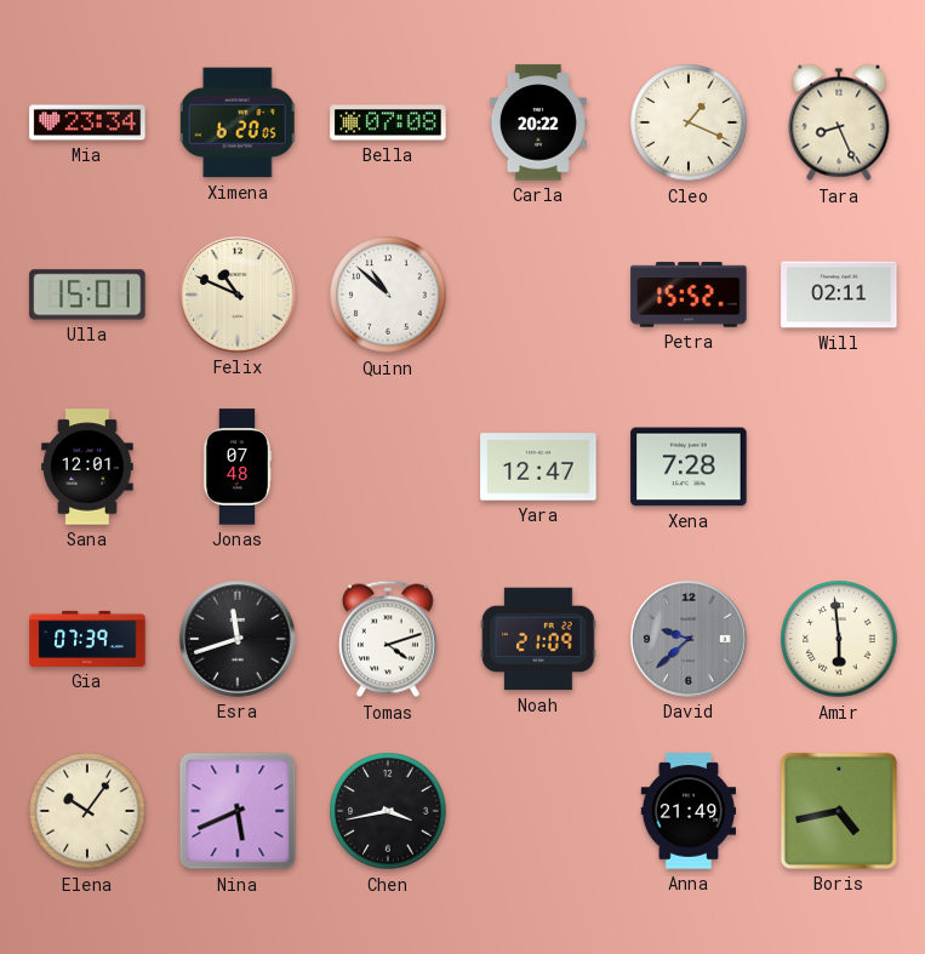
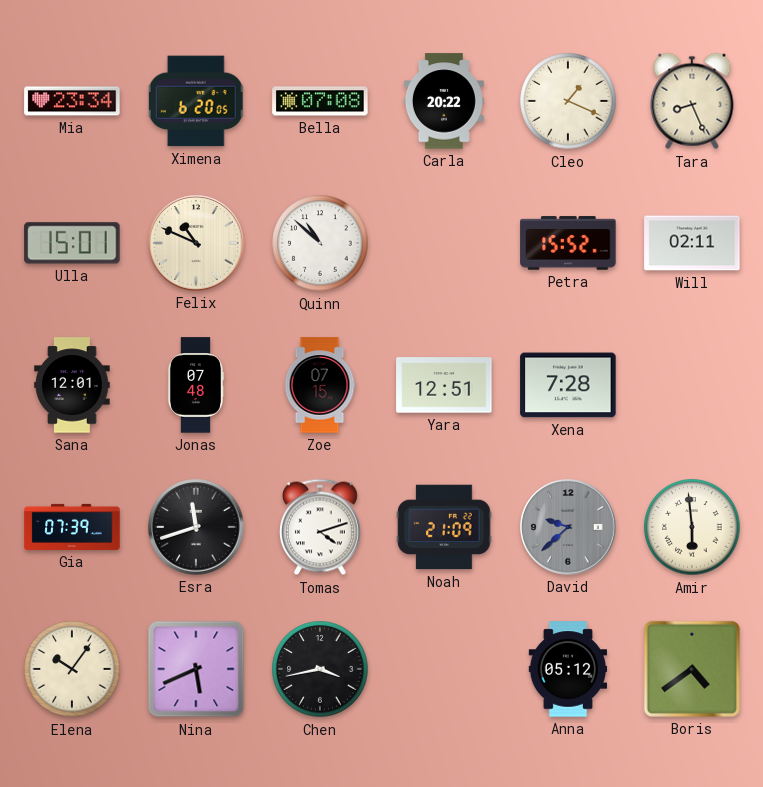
Zoe: none -> 07:15
Yara: 12:47 -> 12:51
Anna: 21:49 -> 05:12
Boris: 4:43 -> 4:39
